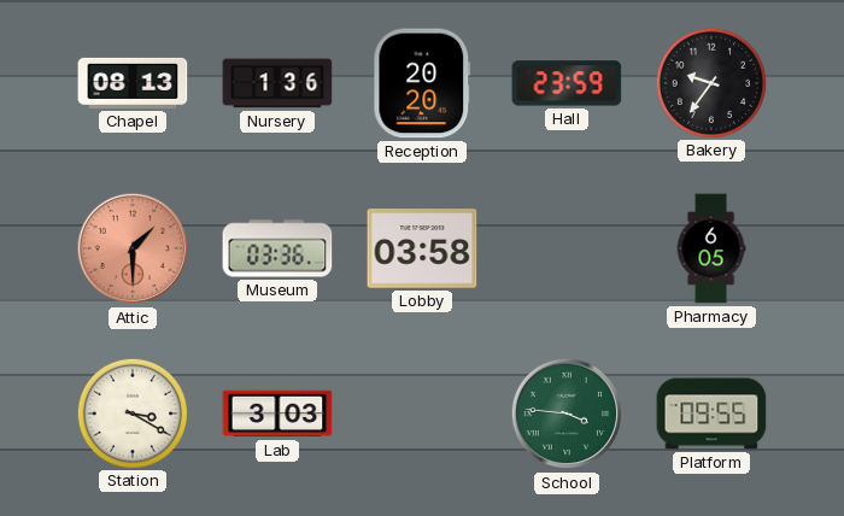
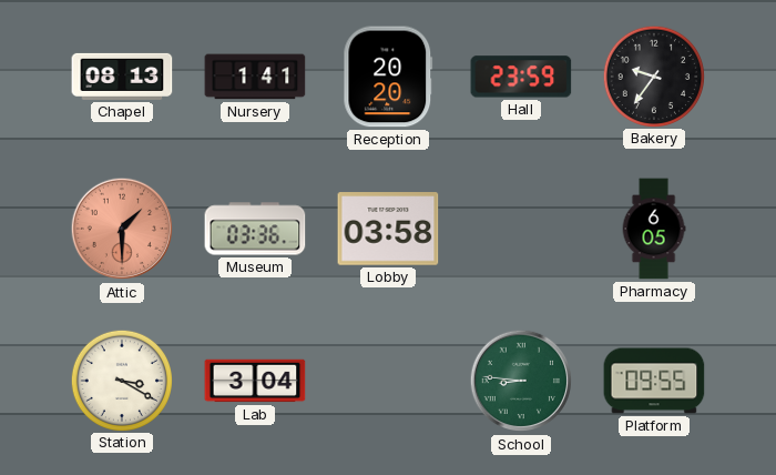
Nursery: 1:36 -> 1:41
Lab: 3:03 -> 3:04
School: 3:46 -> 8:46
